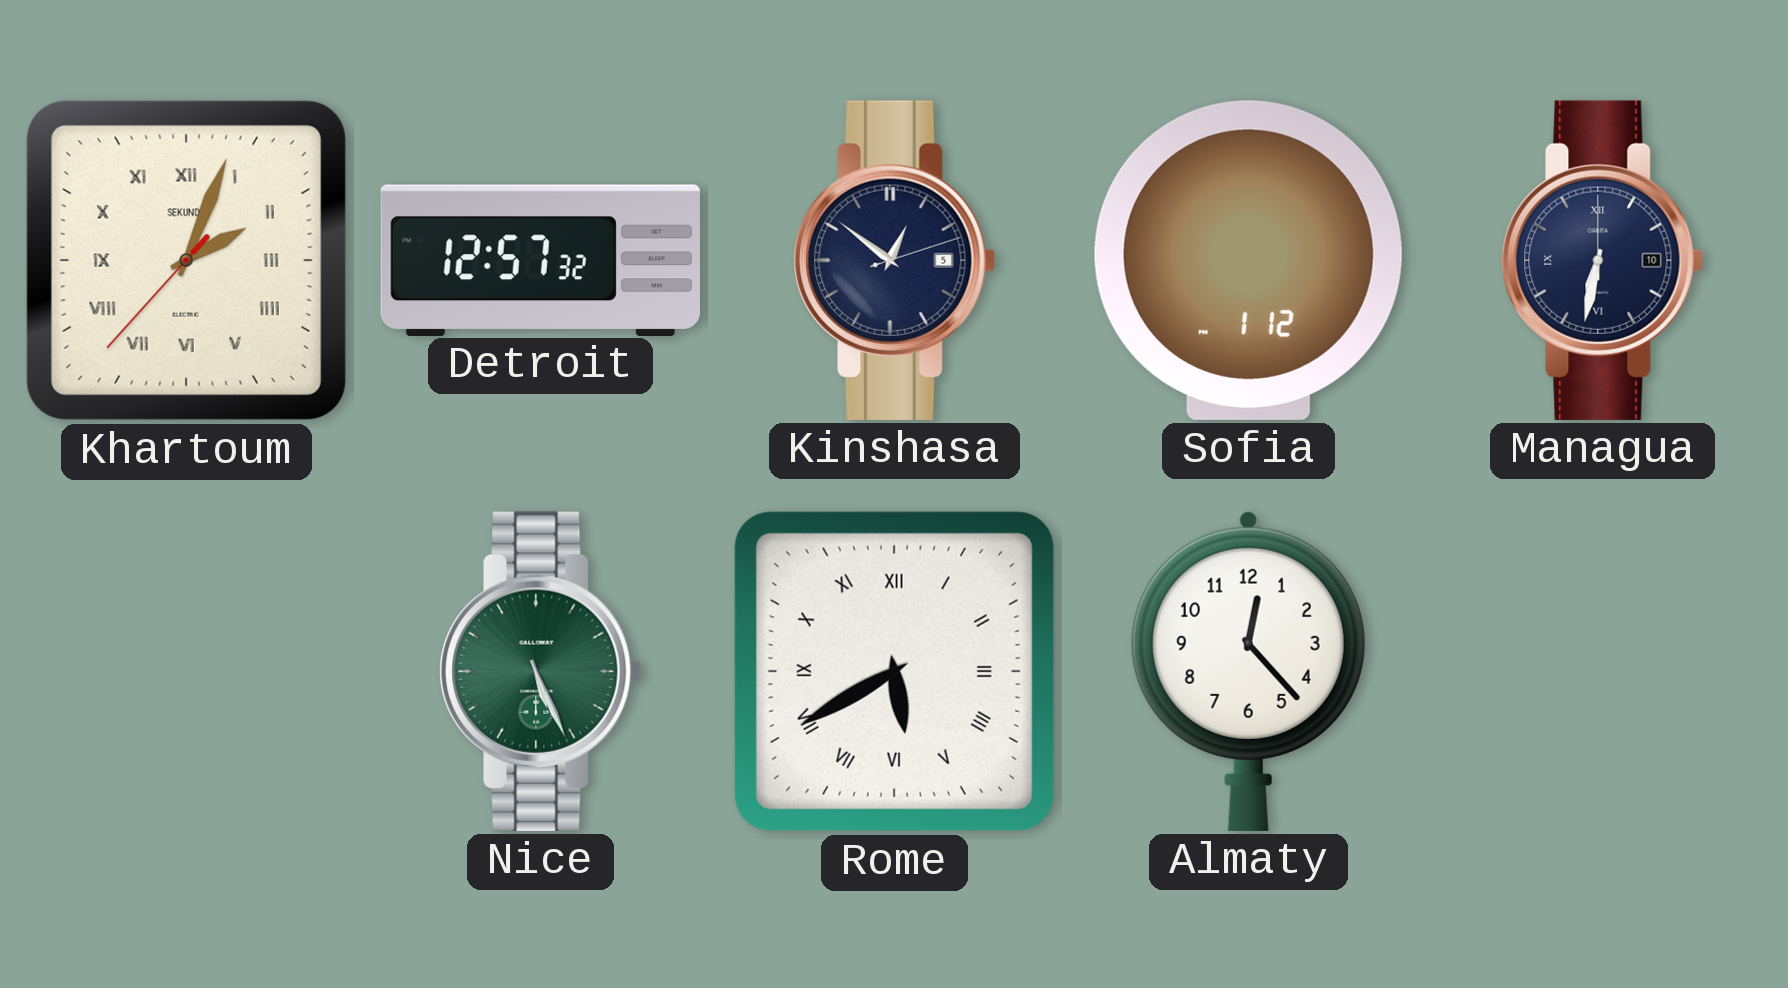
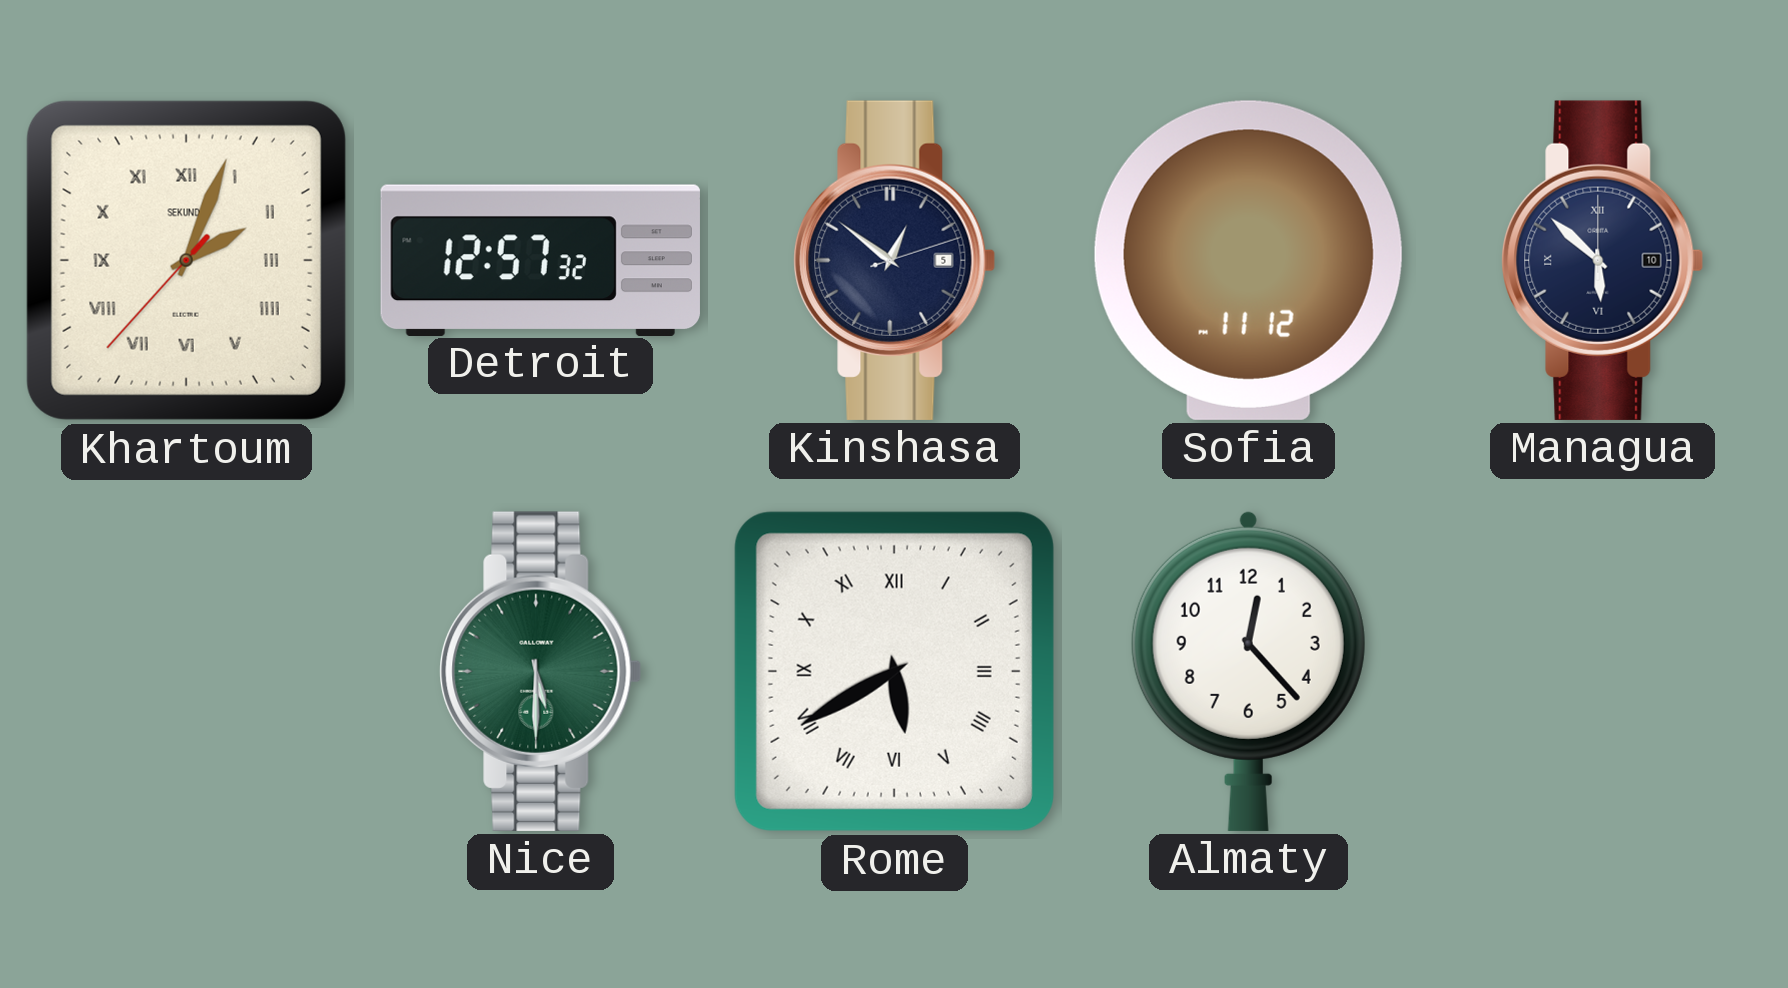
Sofia: 1:12 -> 11:12
Managua: 6:32 -> 5:52
Nice: 5:26 -> 5:30
